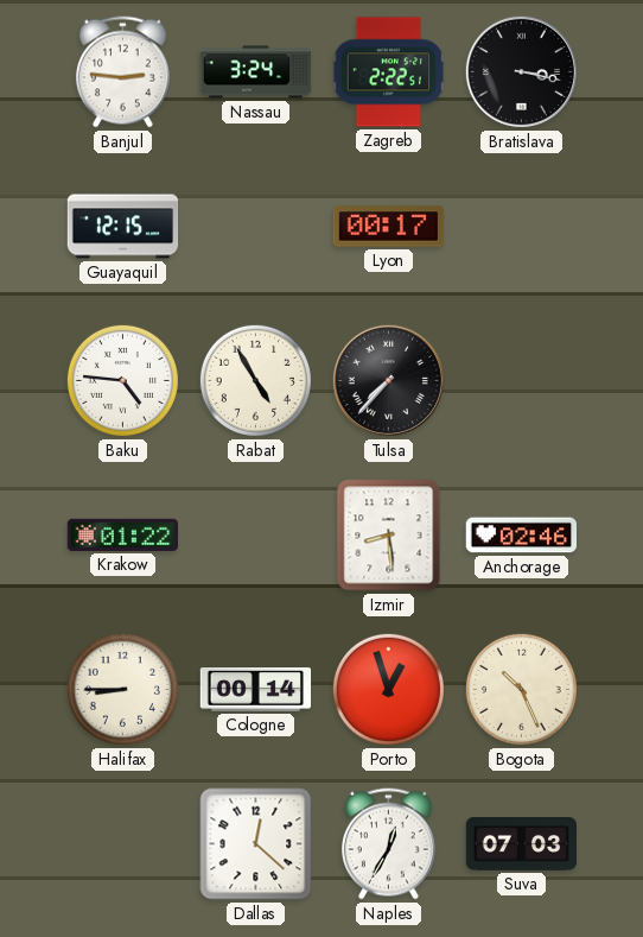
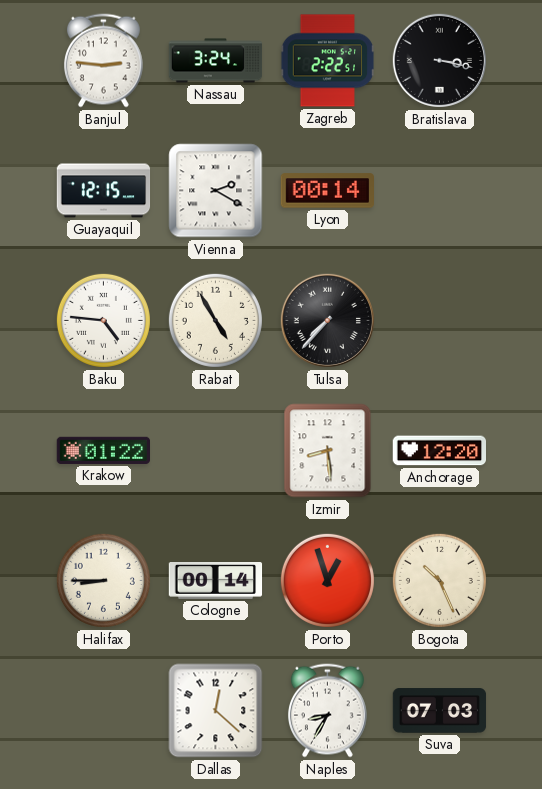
Vienna: none -> 2:20
Lyon: 00:17 -> 00:14
Anchorage: 02:46 -> 12:20
Naples: 12:35 -> 8:35
